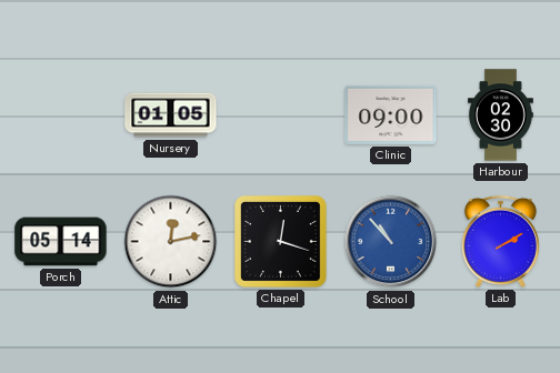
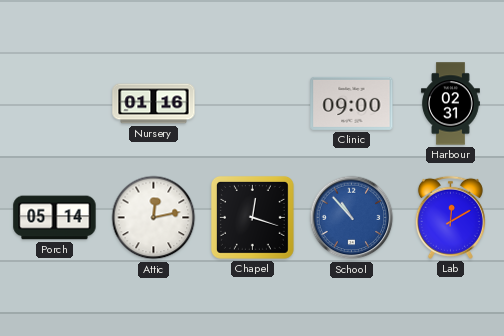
Nursery: 01:05 -> 01:16
Harbour: 02:30 -> 02:31
Lab: 2:10 -> 12:10
